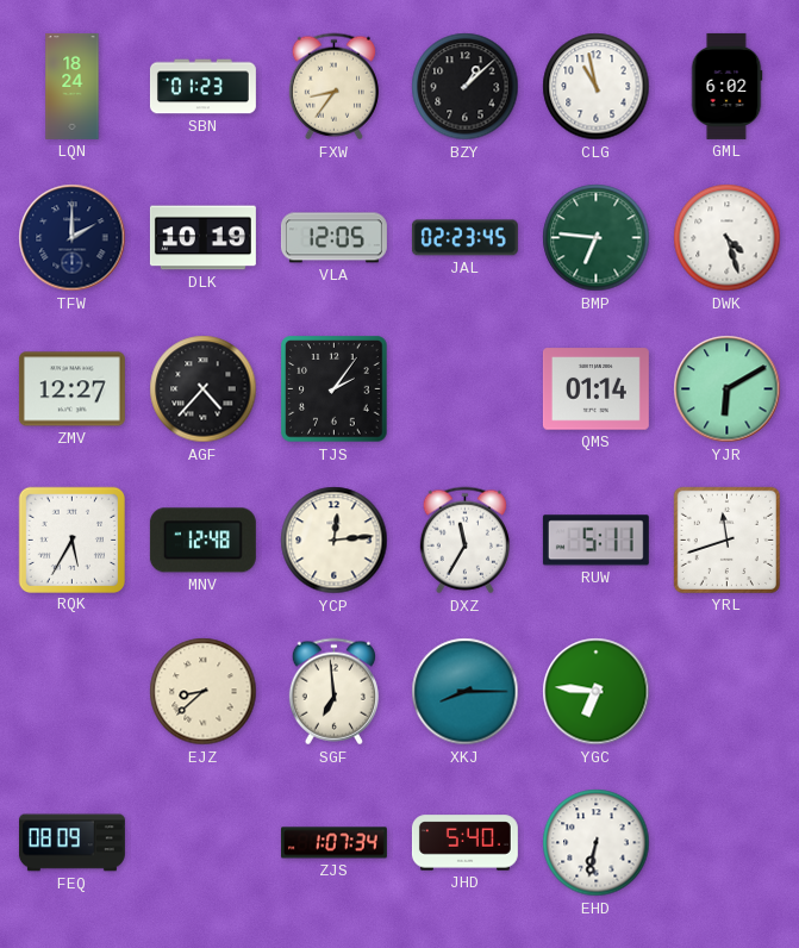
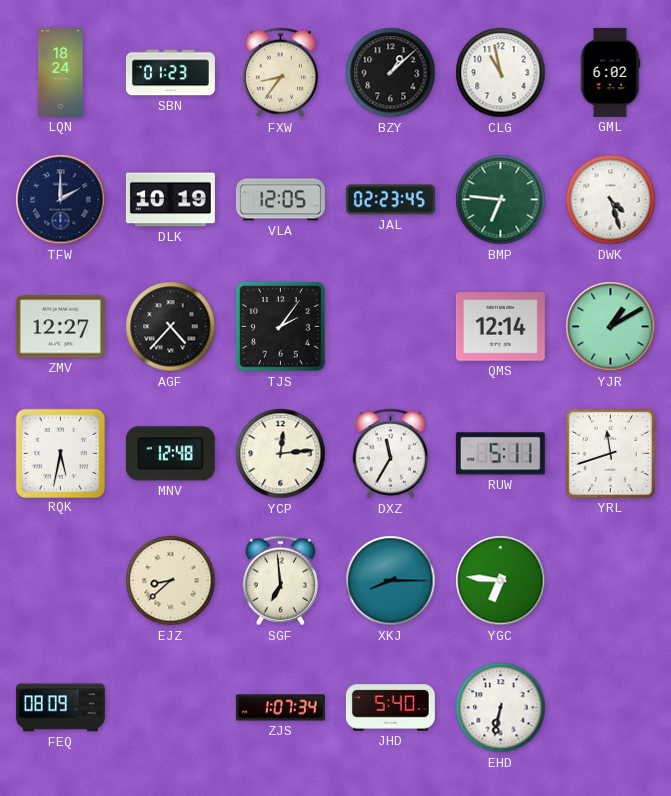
QMS: 01:14 -> 12:14
YJR: 6:10 -> 1:10
RQK: 5:35 -> 5:32
